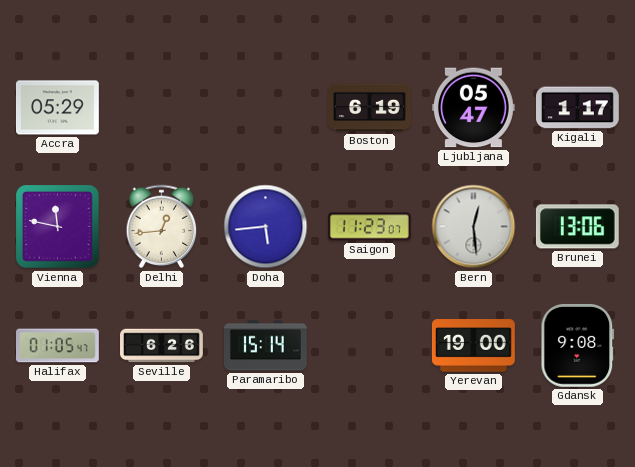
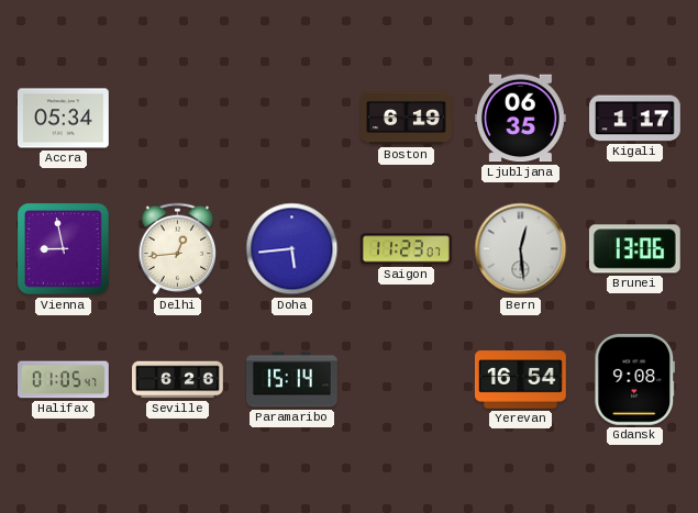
Accra: 05:29 -> 05:34
Ljubljana: 05:47 -> 06:35
Vienna: 11:47 -> 8:58
Yerevan: 19:00 -> 16:54
